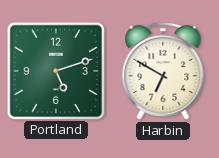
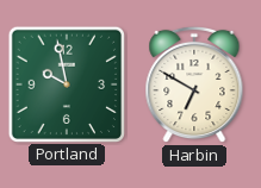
Portland: 5:12 -> 9:58
